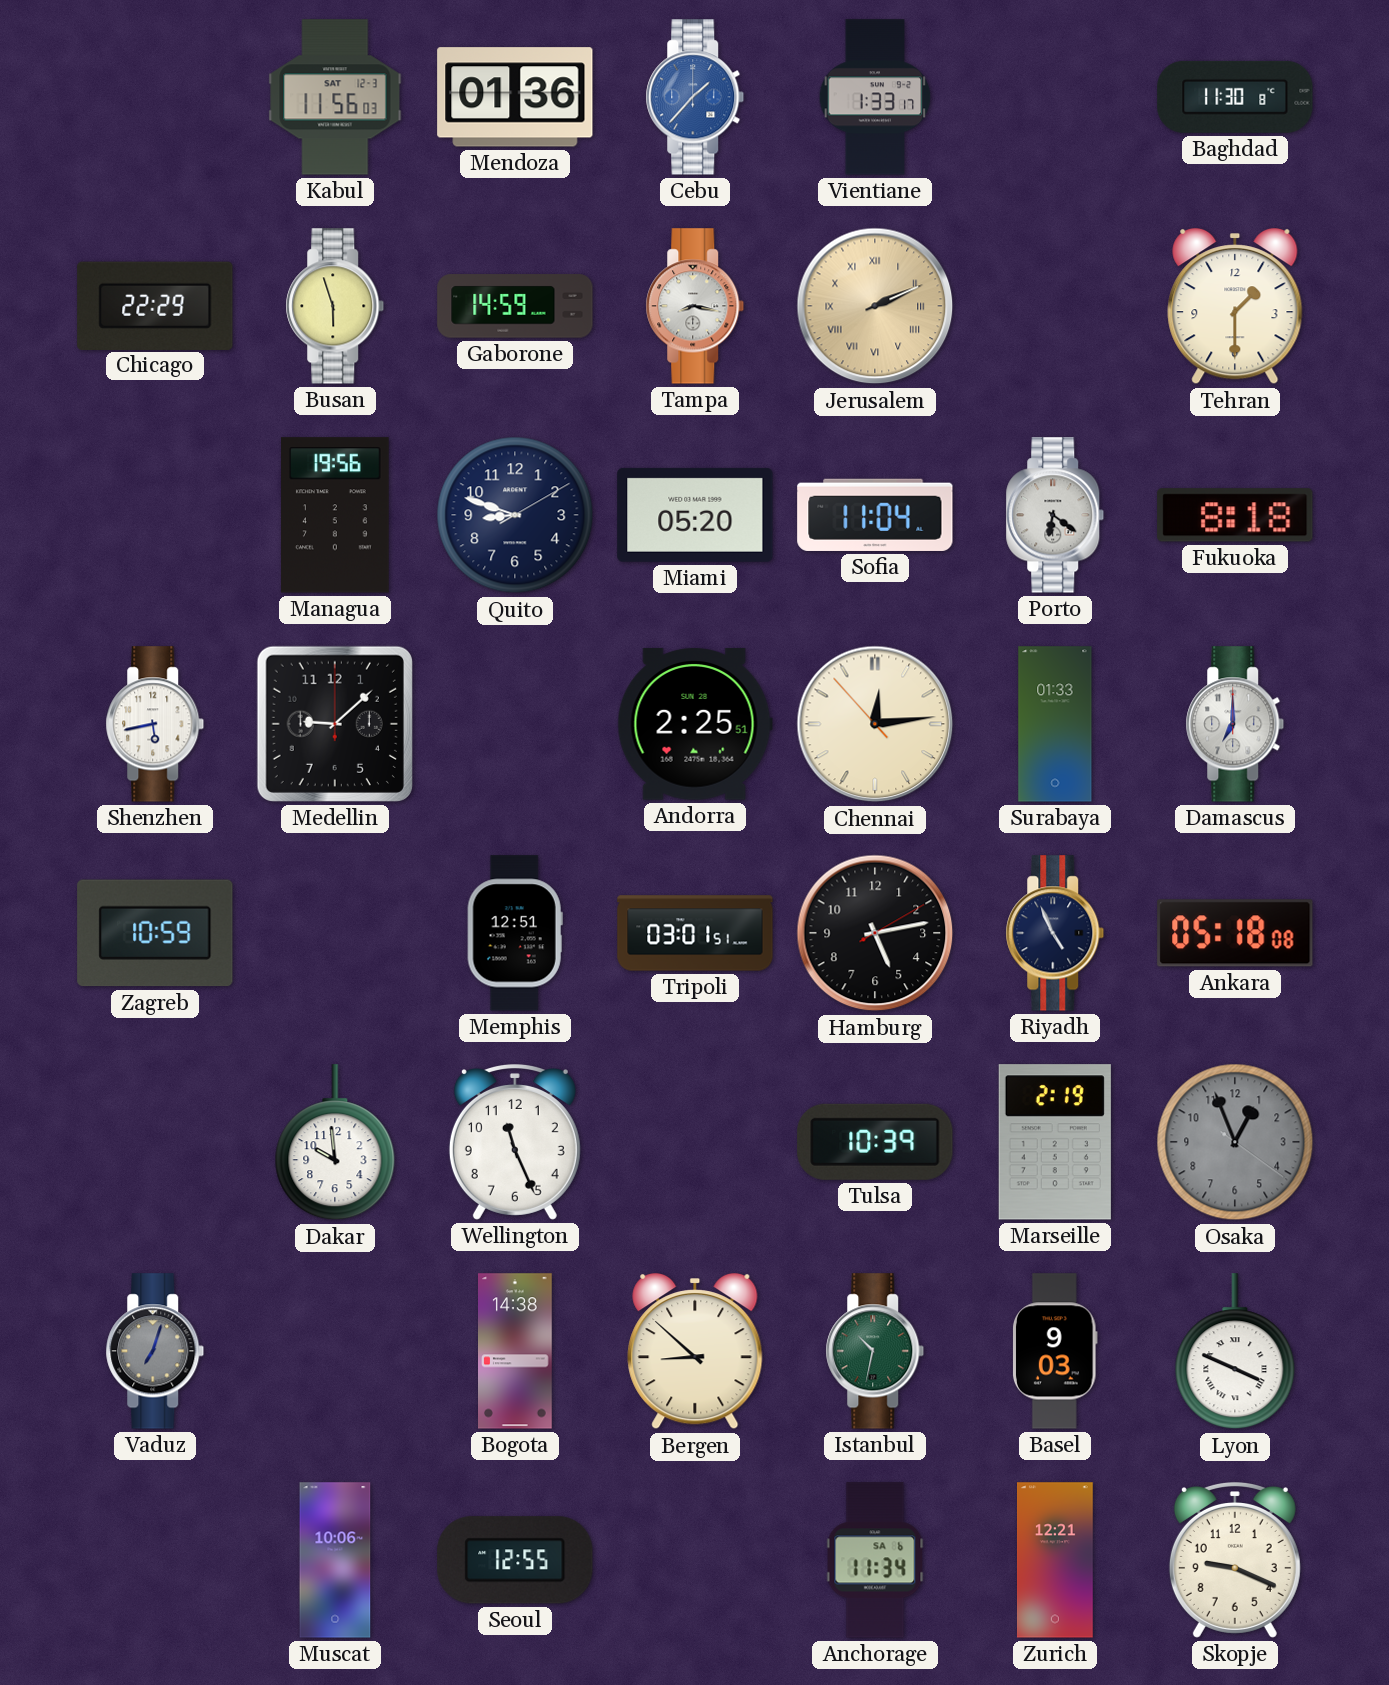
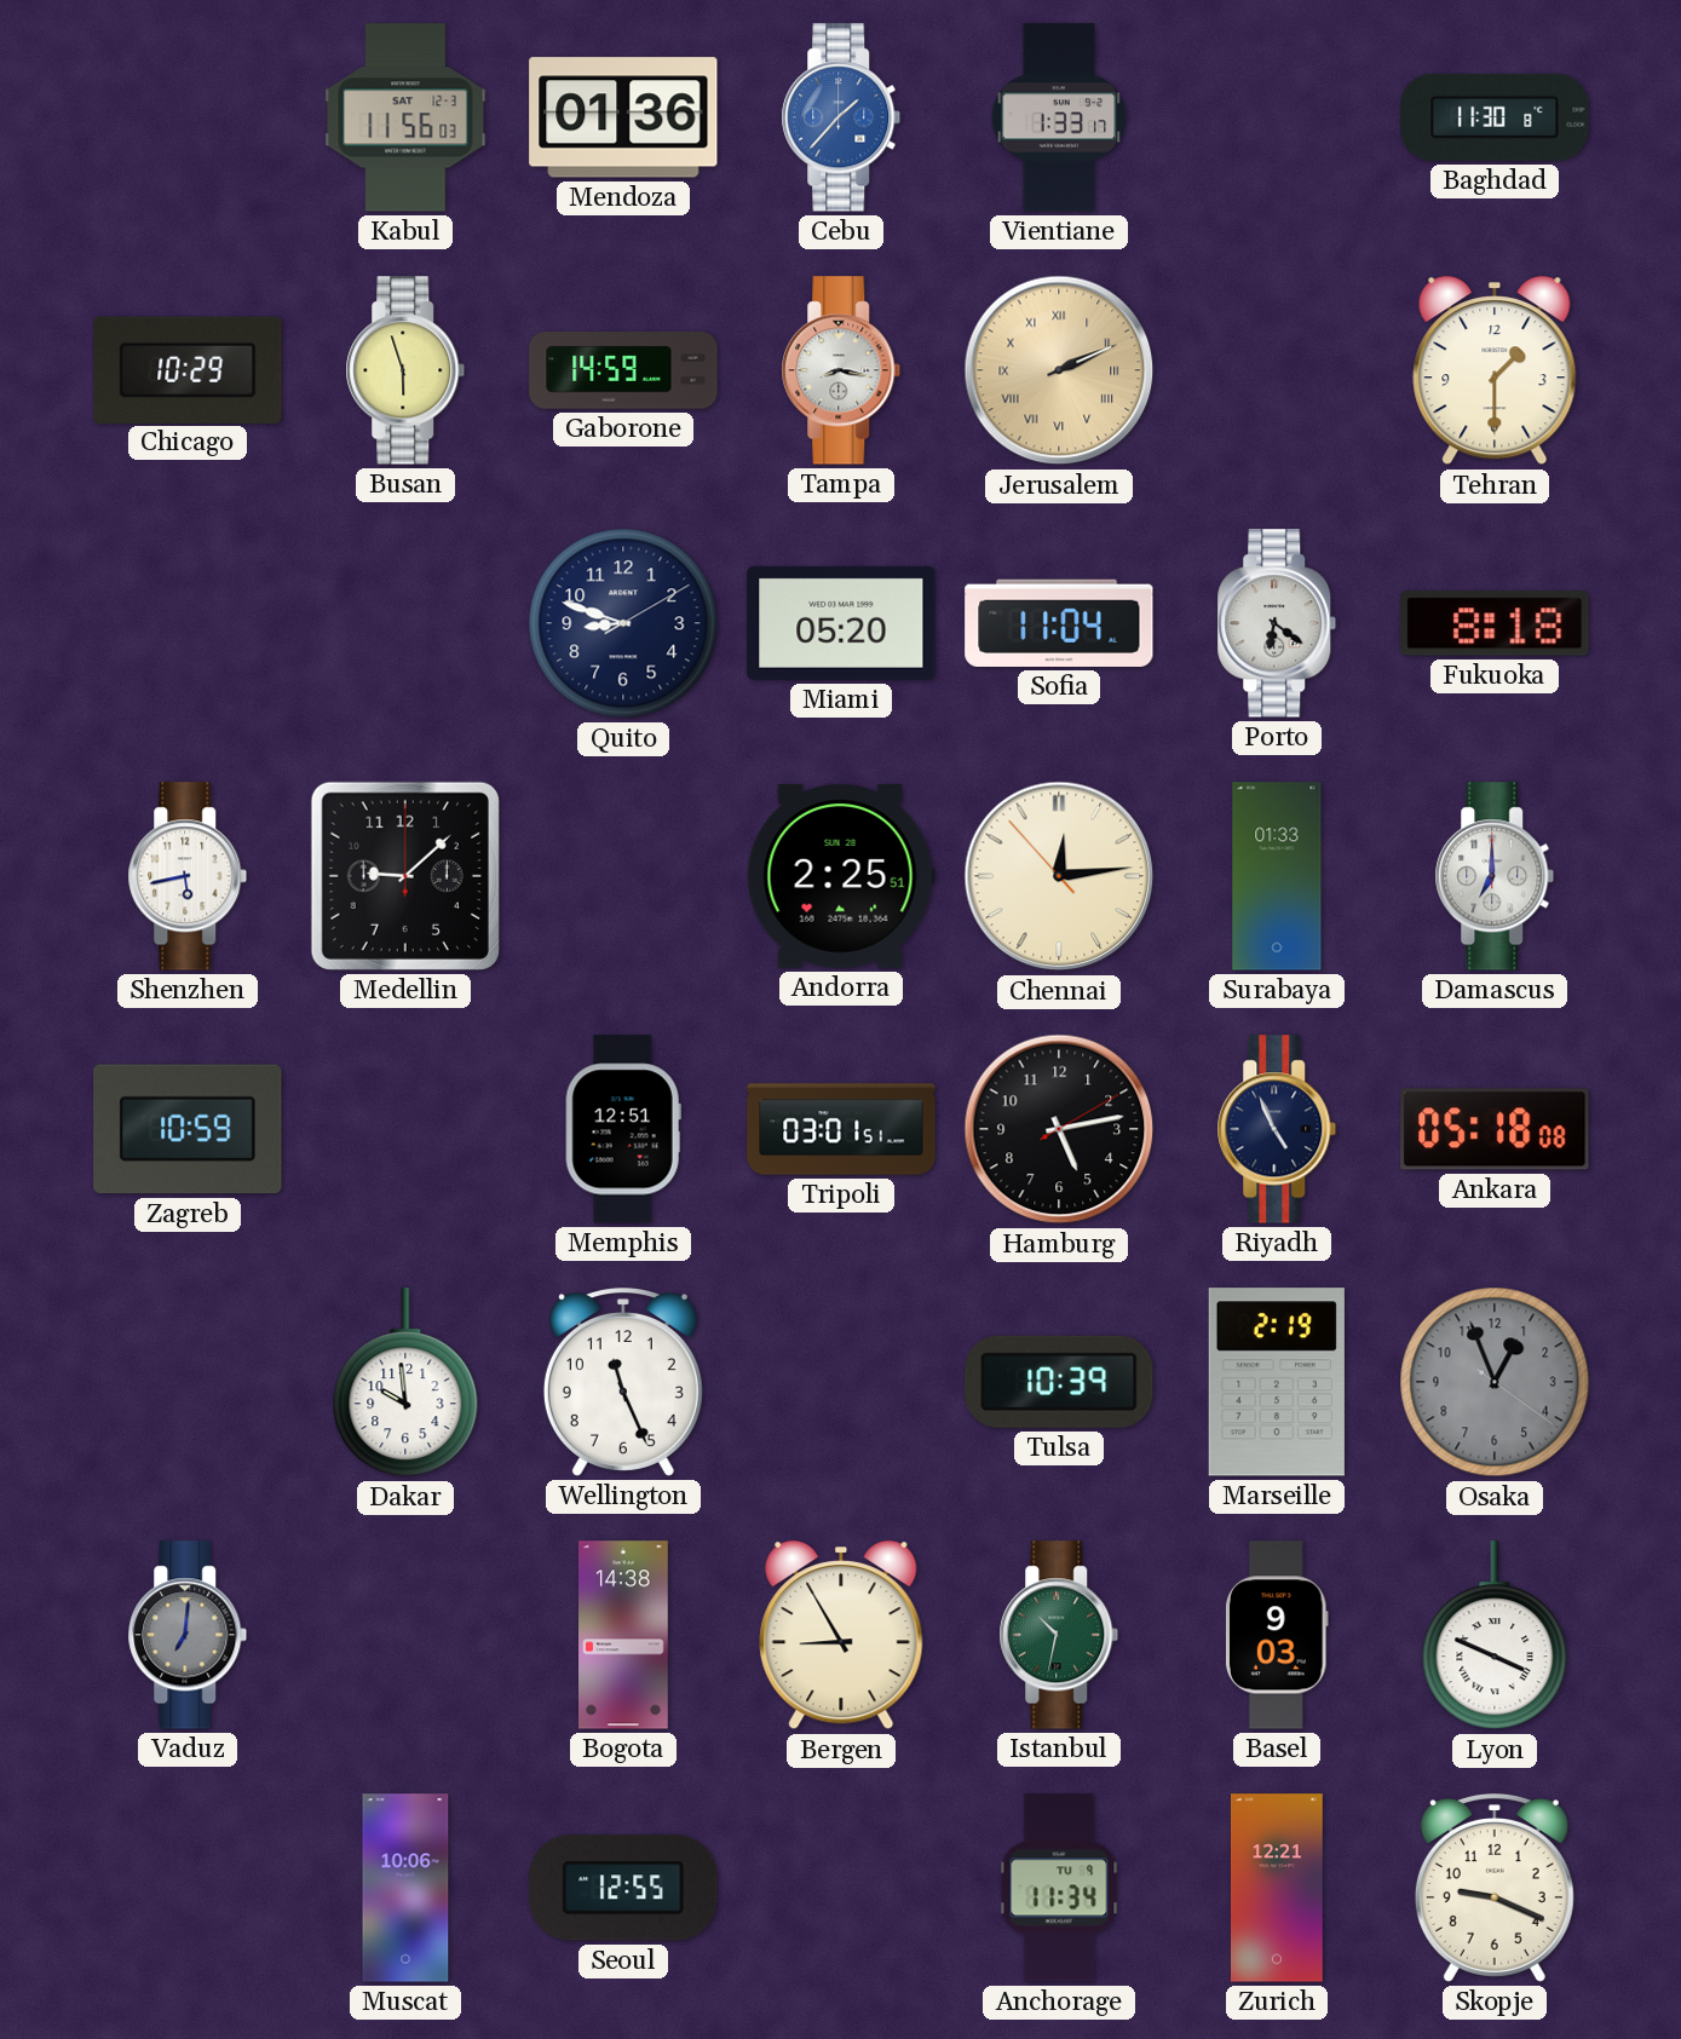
Chicago: 22:29 -> 10:29
Managua: 19:56 -> none
Vaduz: 7:03 -> 7:01
Bergen: 8:52 -> 8:55
Anchorage date: SA 6 -> TU 9
